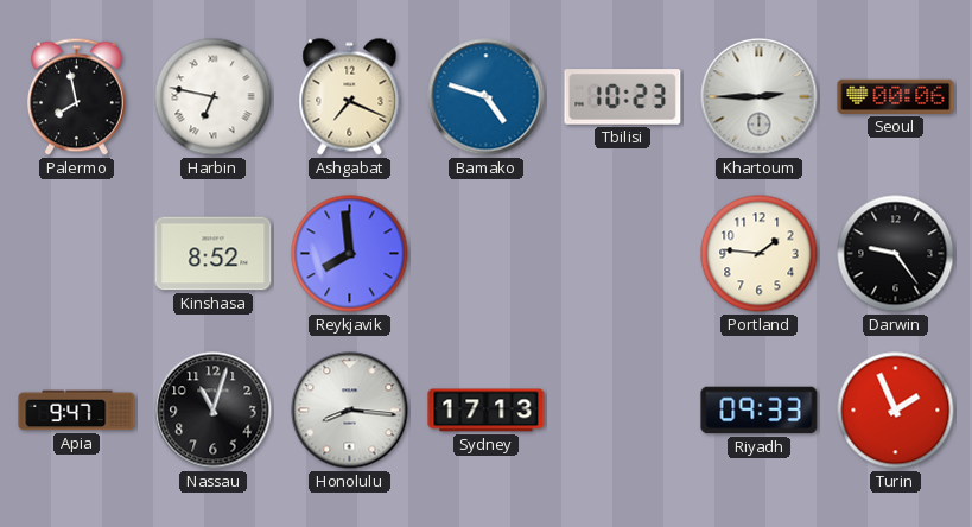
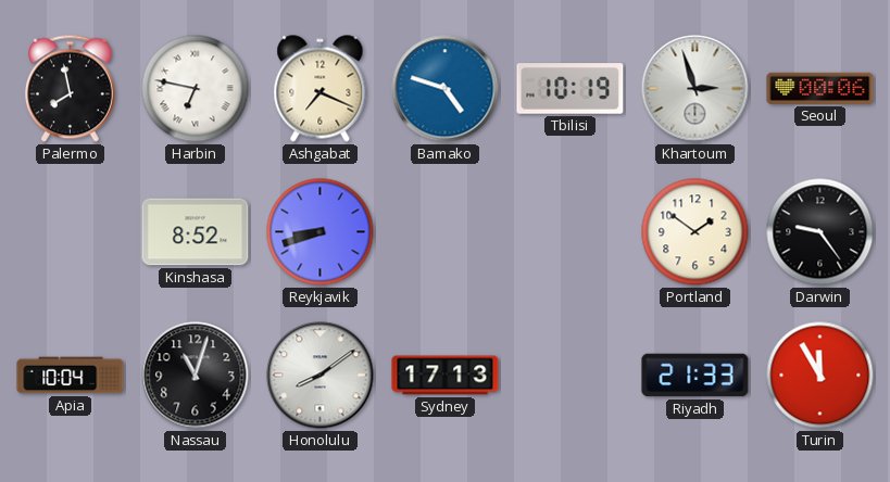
Tbilisi: 10:23 -> 10:19
Khartoum: 2:45 -> 2:57
Reykjavik: 7:59 -> 8:42
Portland: 1:46 -> 1:51
Apia: 9:47 -> 10:04
Honolulu: 8:16 -> 8:09
Riyadh: 09:33 -> 21:33
Turin: 1:56 -> 11:55
